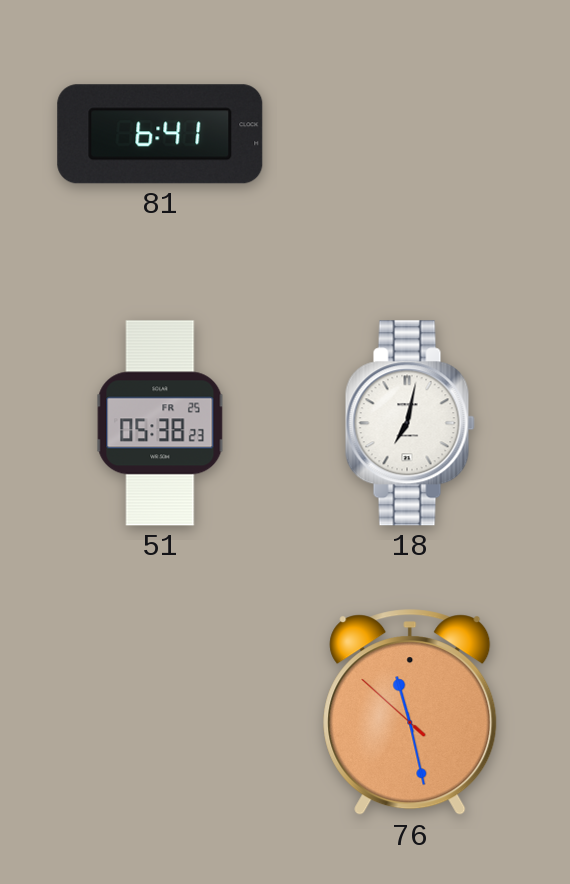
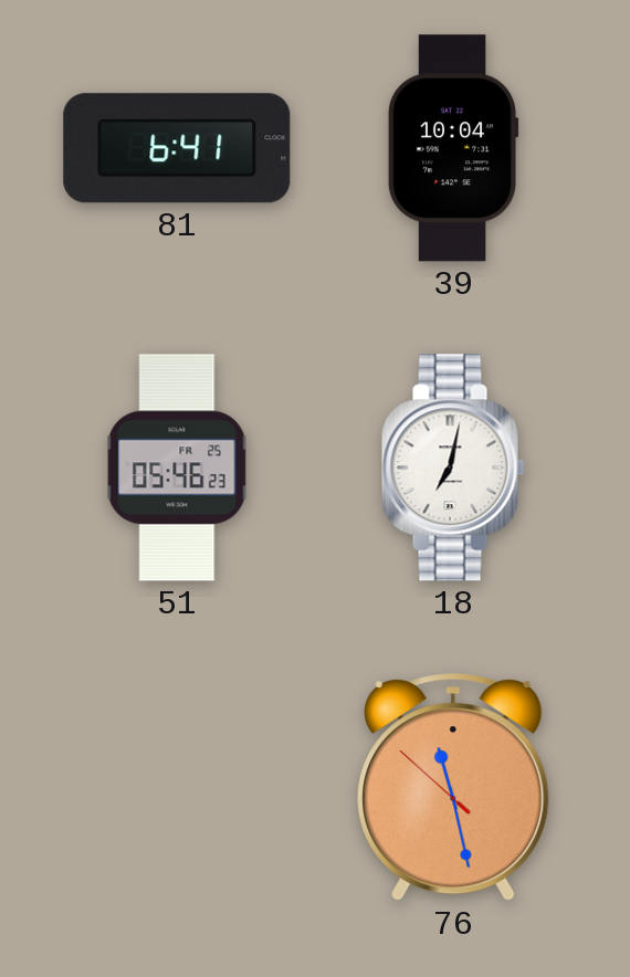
39: none -> 10:04
51: 05:38 -> 05:46
